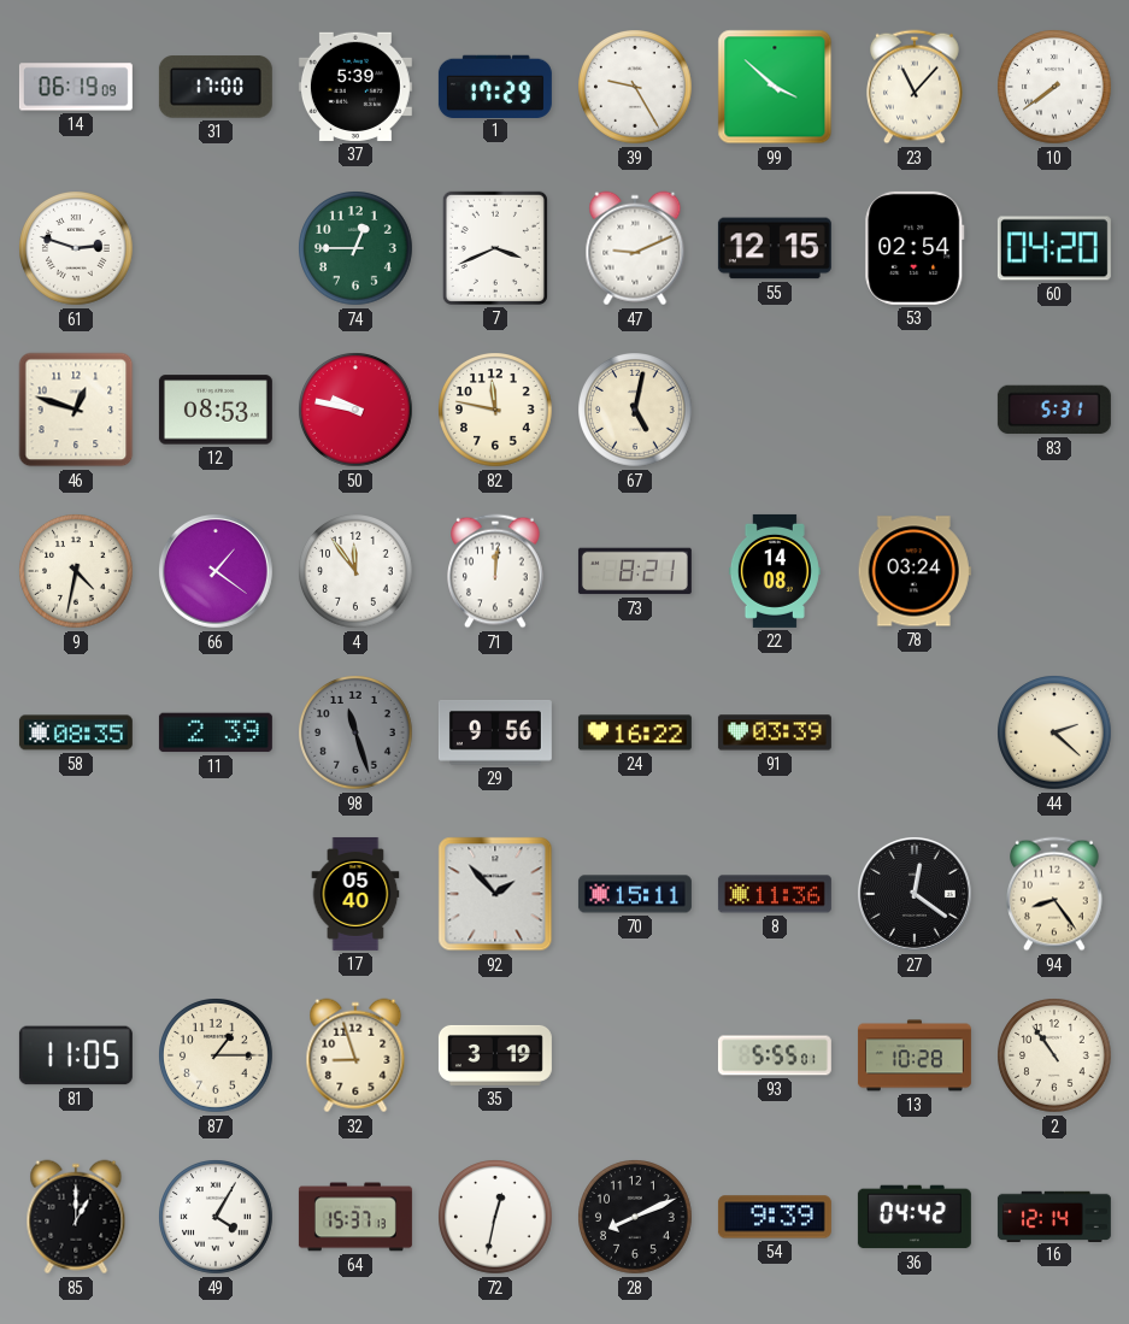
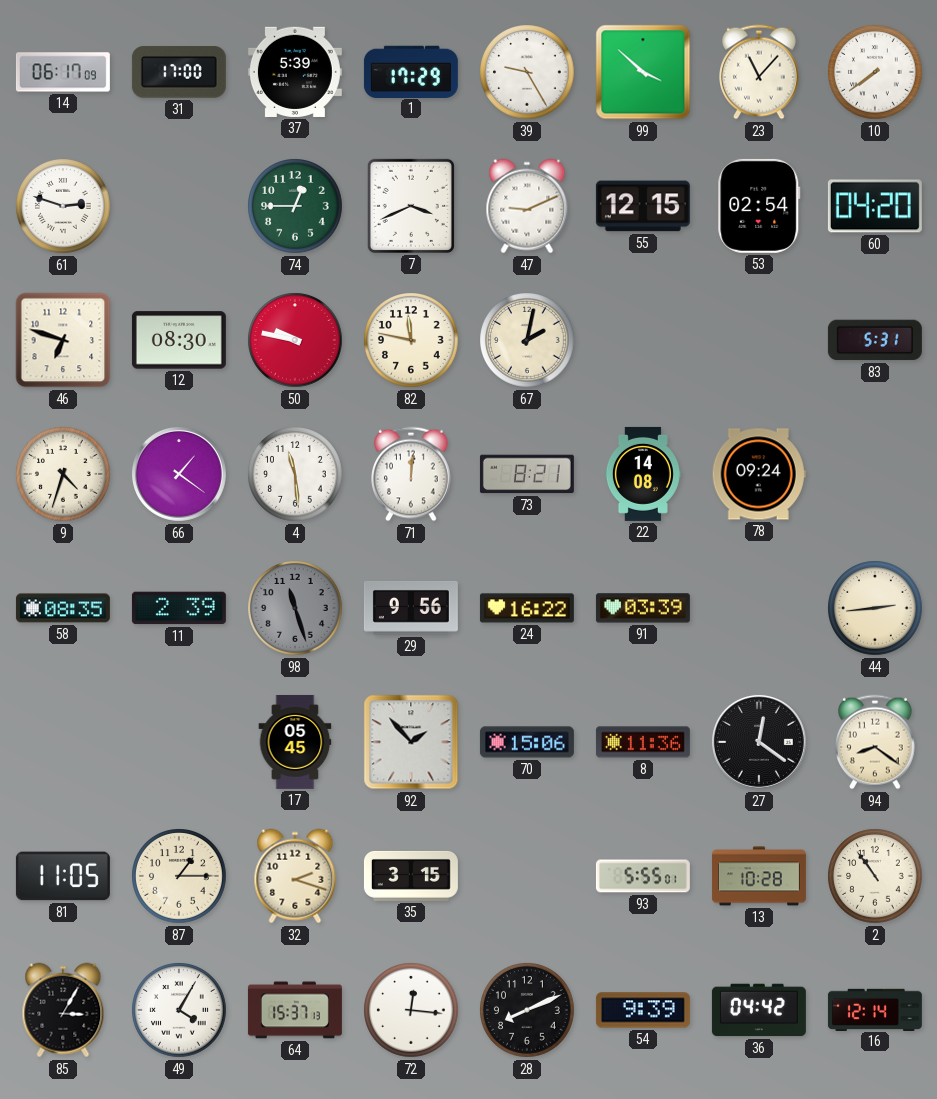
14: 06:19 -> 06:17
46: 12:48 -> 6:48
12: 08:53 -> 08:30
67: 5:02 -> 2:02
9: 4:32 -> 4:33
4: 11:54 -> 11:29
78: 03:24 -> 09:24
44: 2:22 -> 2:44
17: 05:40 -> 05:45
70: 15:11 -> 15:06
94: 8:24 -> 8:21
32: 8:57 -> 2:18
35: 3:19 -> 3:15
85: 1:00 -> 3:05
72: 12:32 -> 12:16
